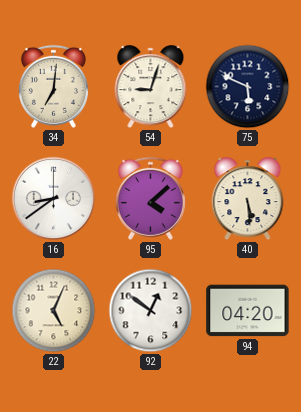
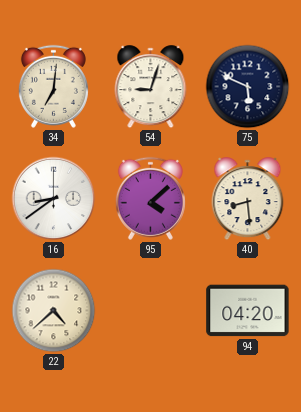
40: 5:29 -> 8:29
22: 5:04 -> 4:38
92: 12:51 -> none
